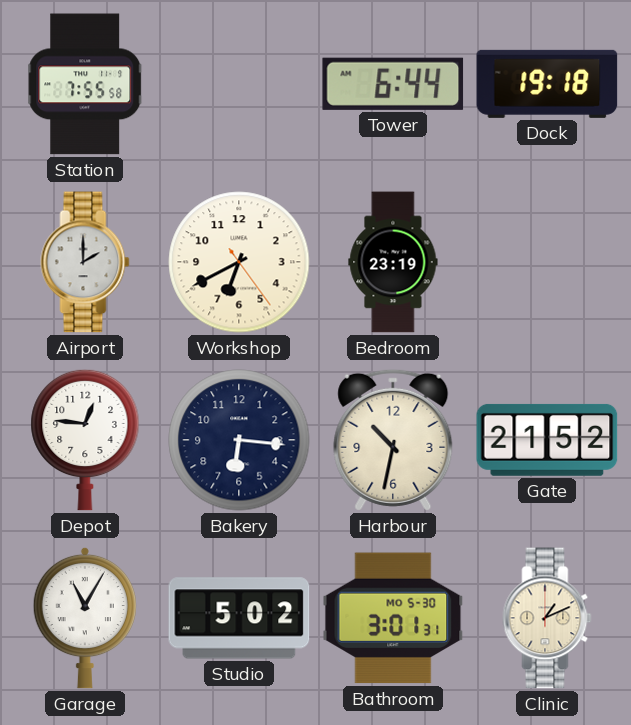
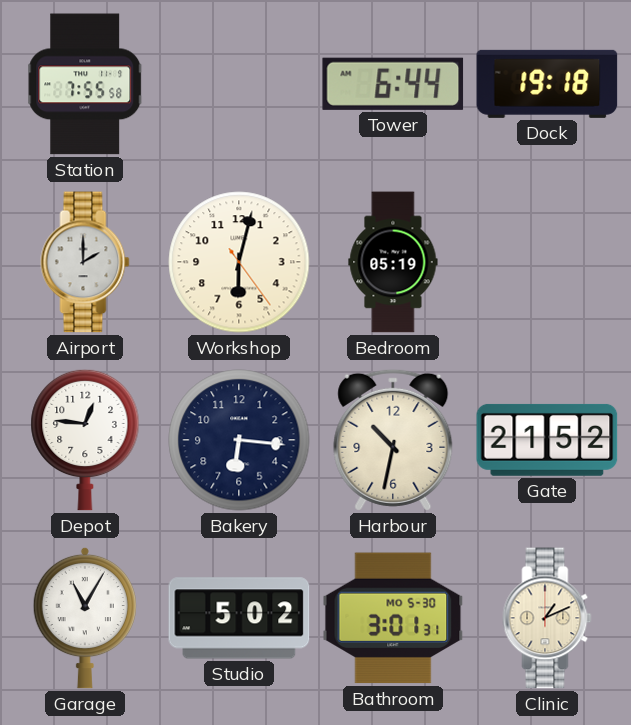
Workshop: 6:40 -> 6:02
Bedroom: 23:19 -> 05:19
